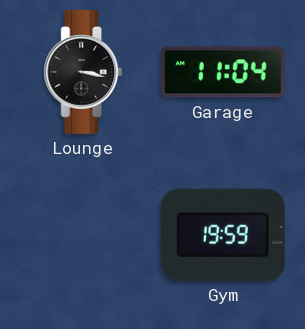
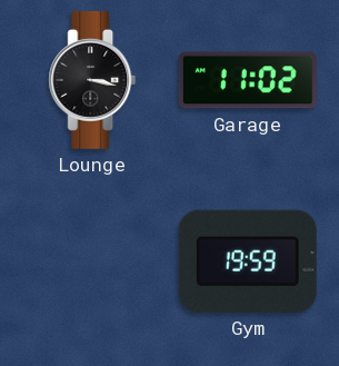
Garage: 11:04 -> 11:02
